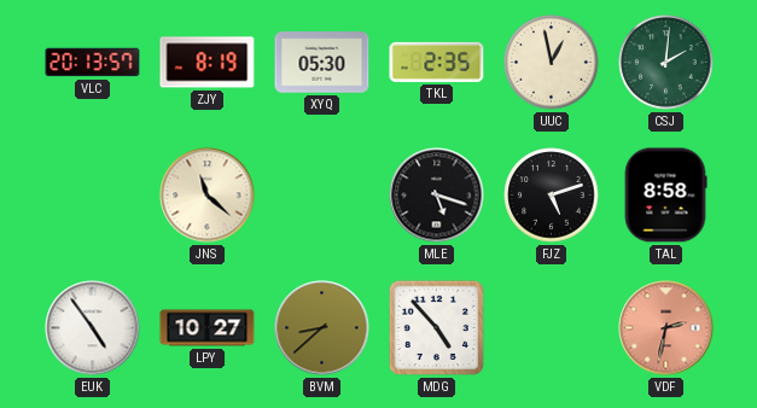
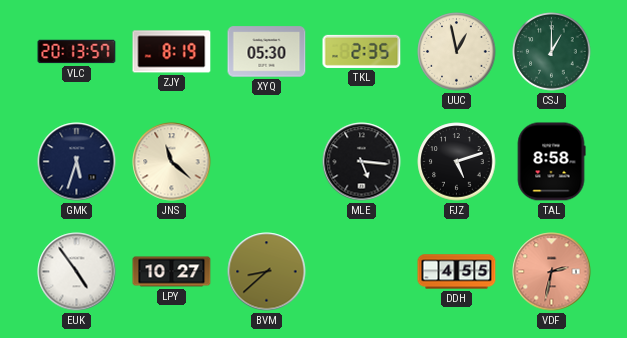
CSJ: 2:01 -> 1:00
GMK: none -> 5:33
MLE: 5:18 -> 5:16
MDG: 4:53 -> none
DDH: none -> 4:55
